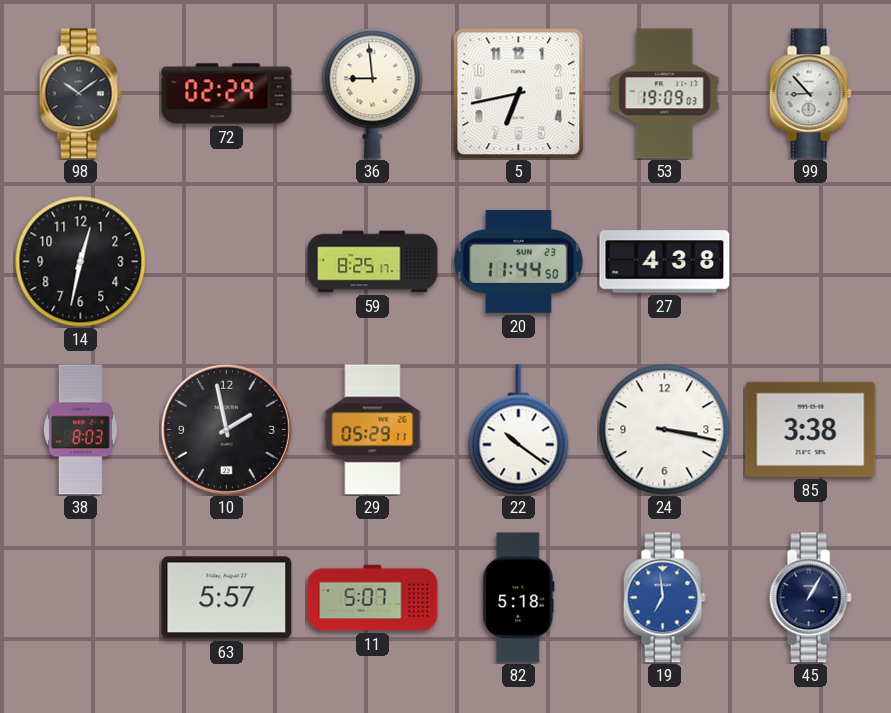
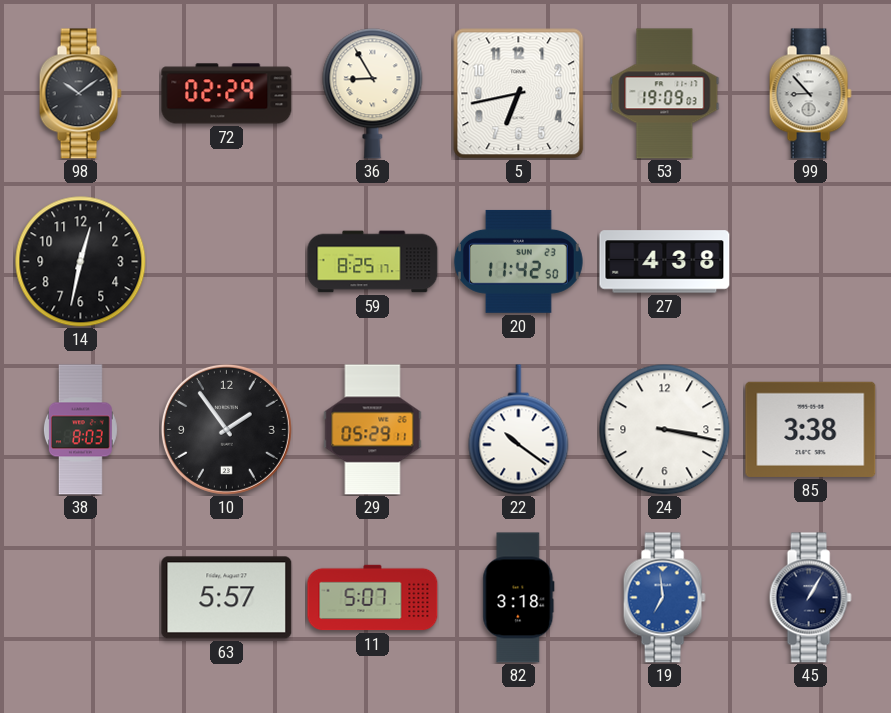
36: 8:59 -> 8:55
20: 11:44 -> 11:42
10: 1:58 -> 1:54
82: 5:18 -> 3:18
